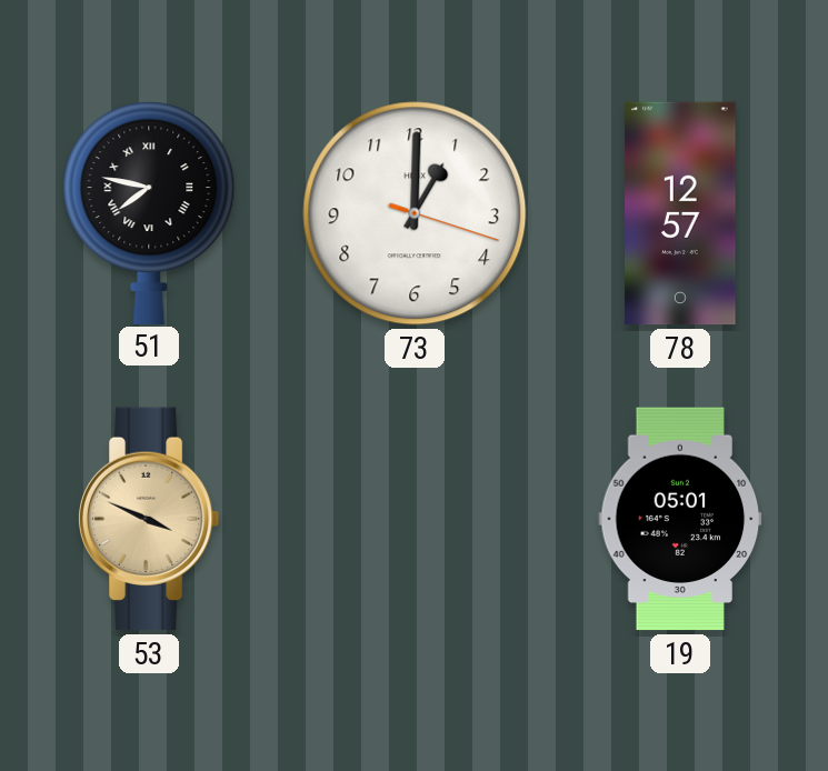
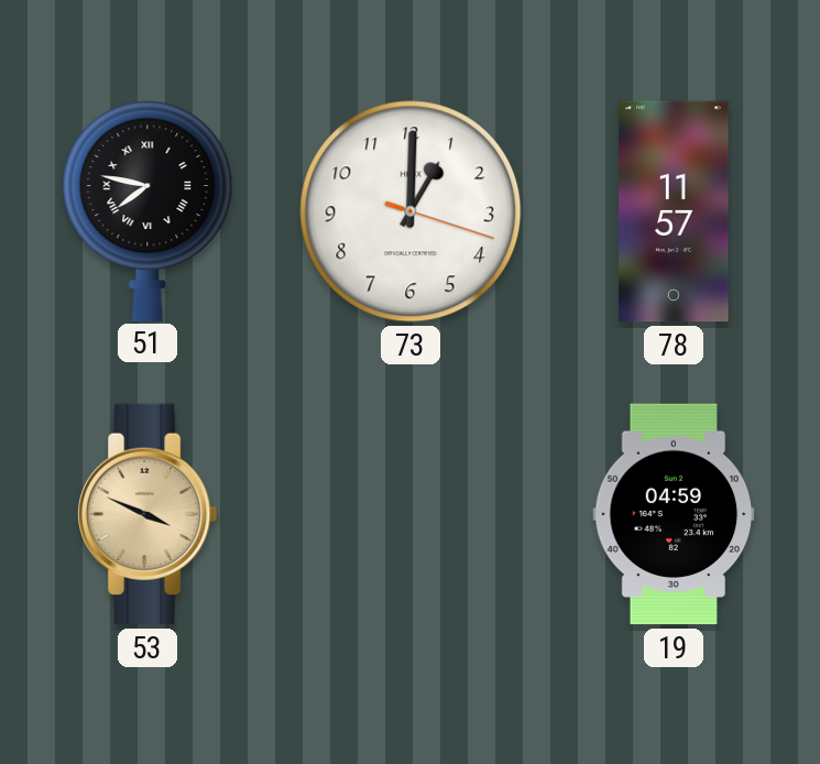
78: 12:57 -> 11:57
19: 05:01 -> 04:59
